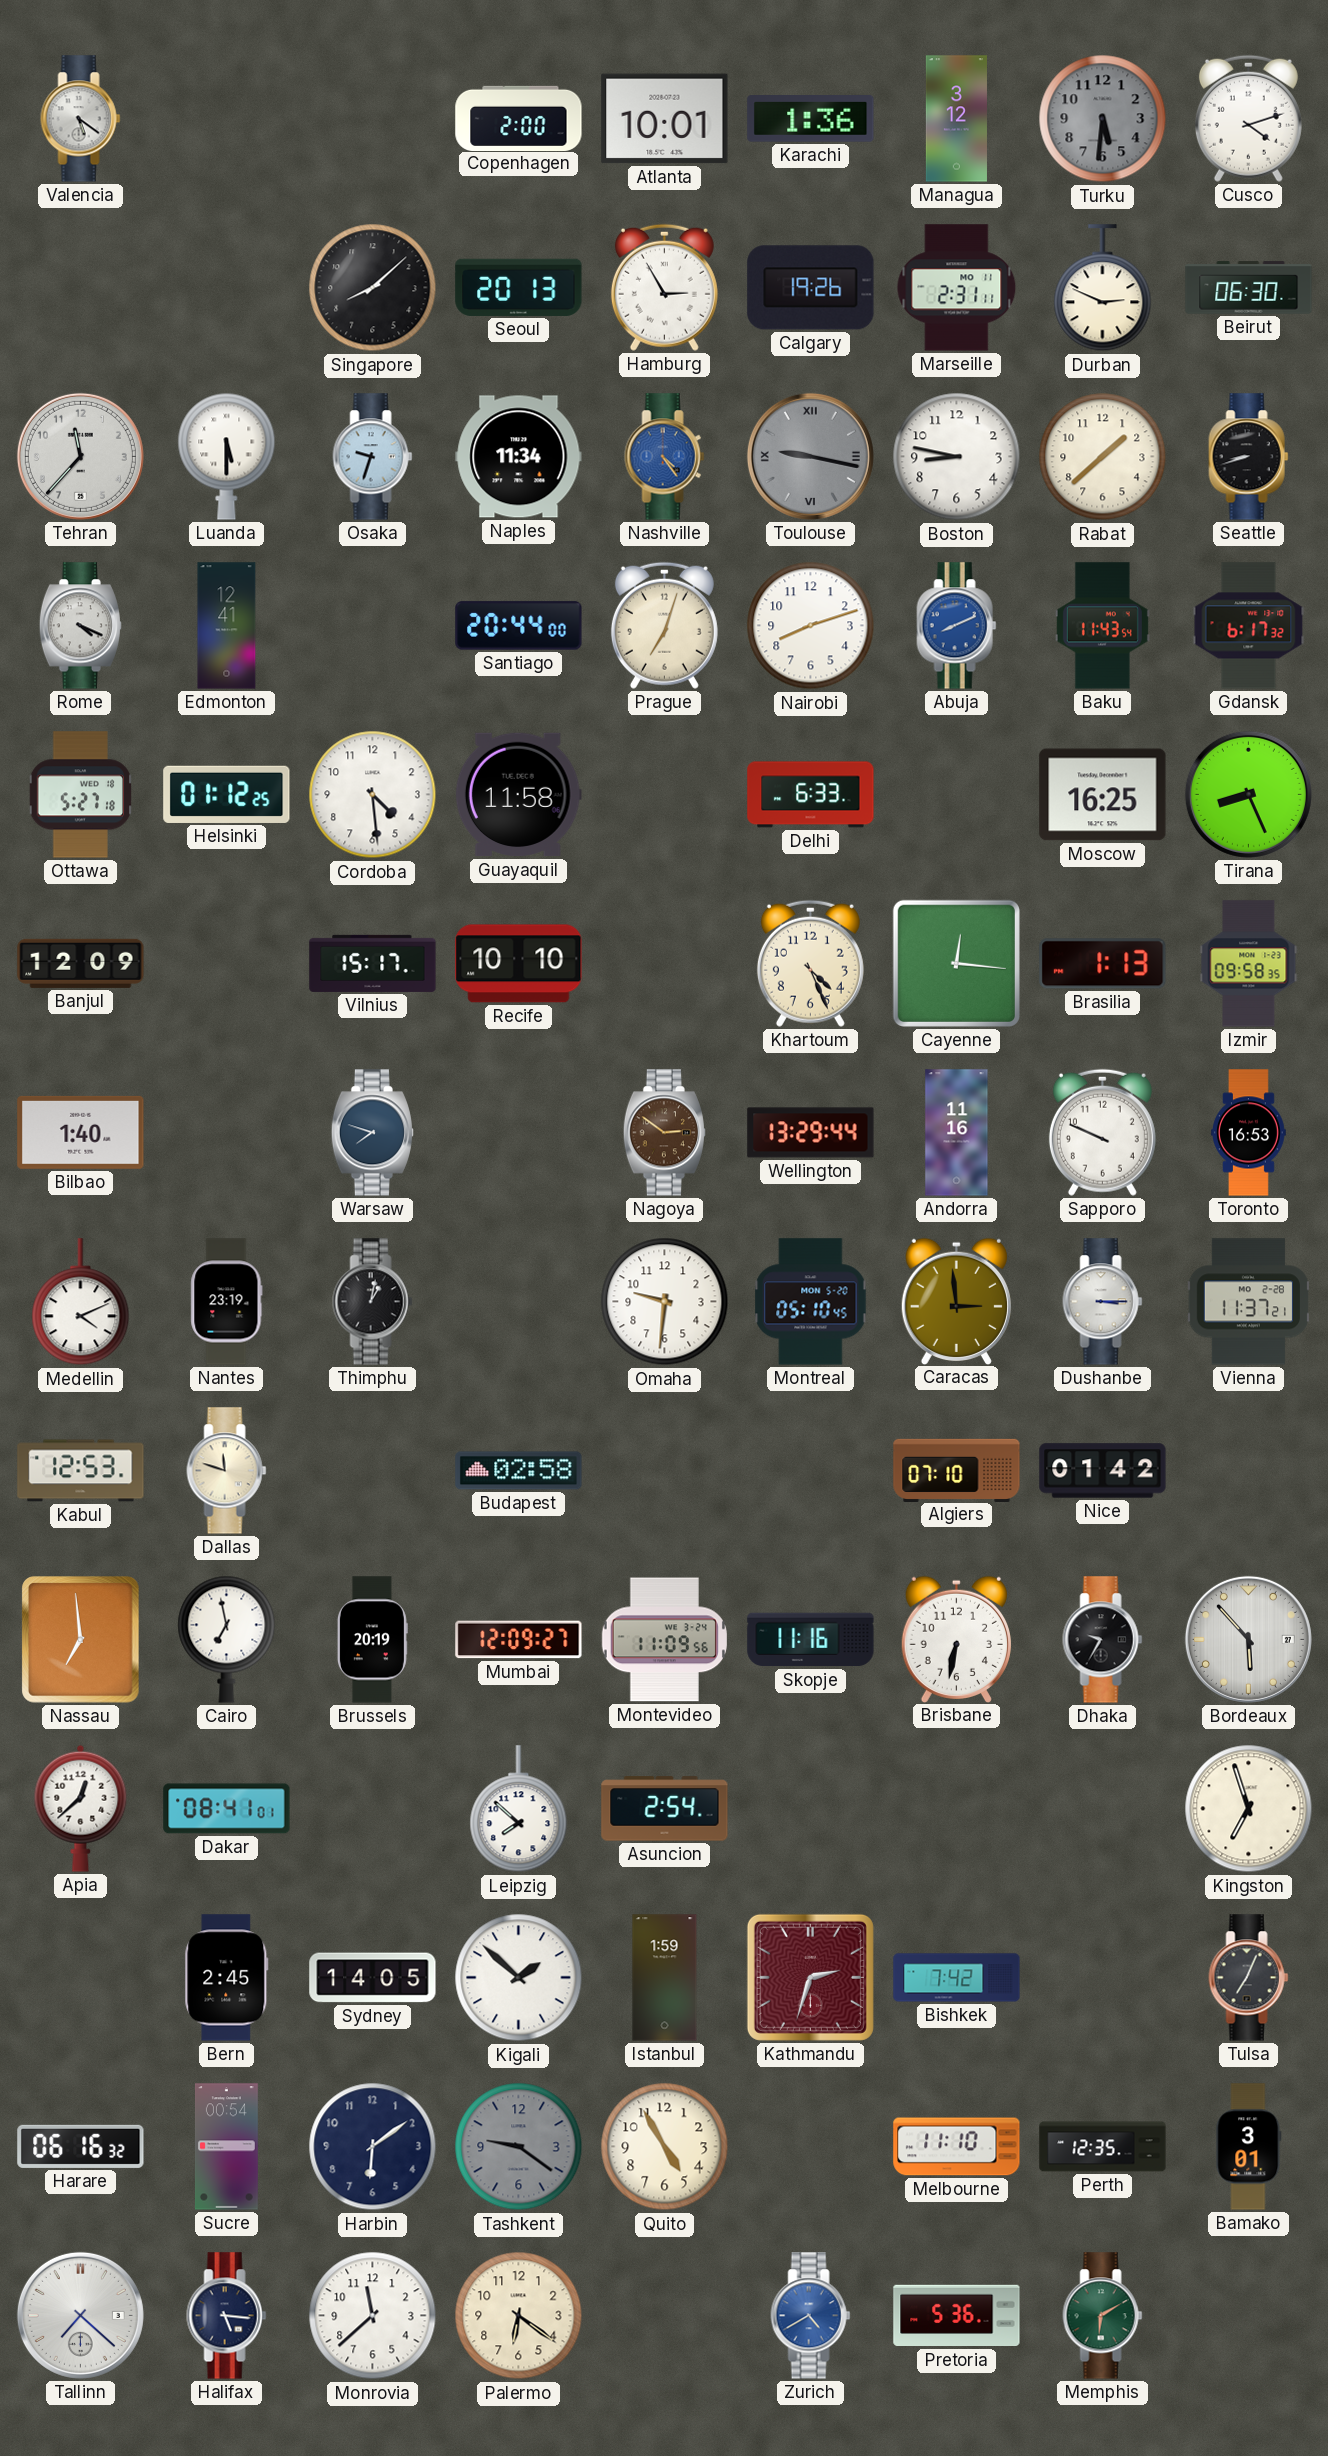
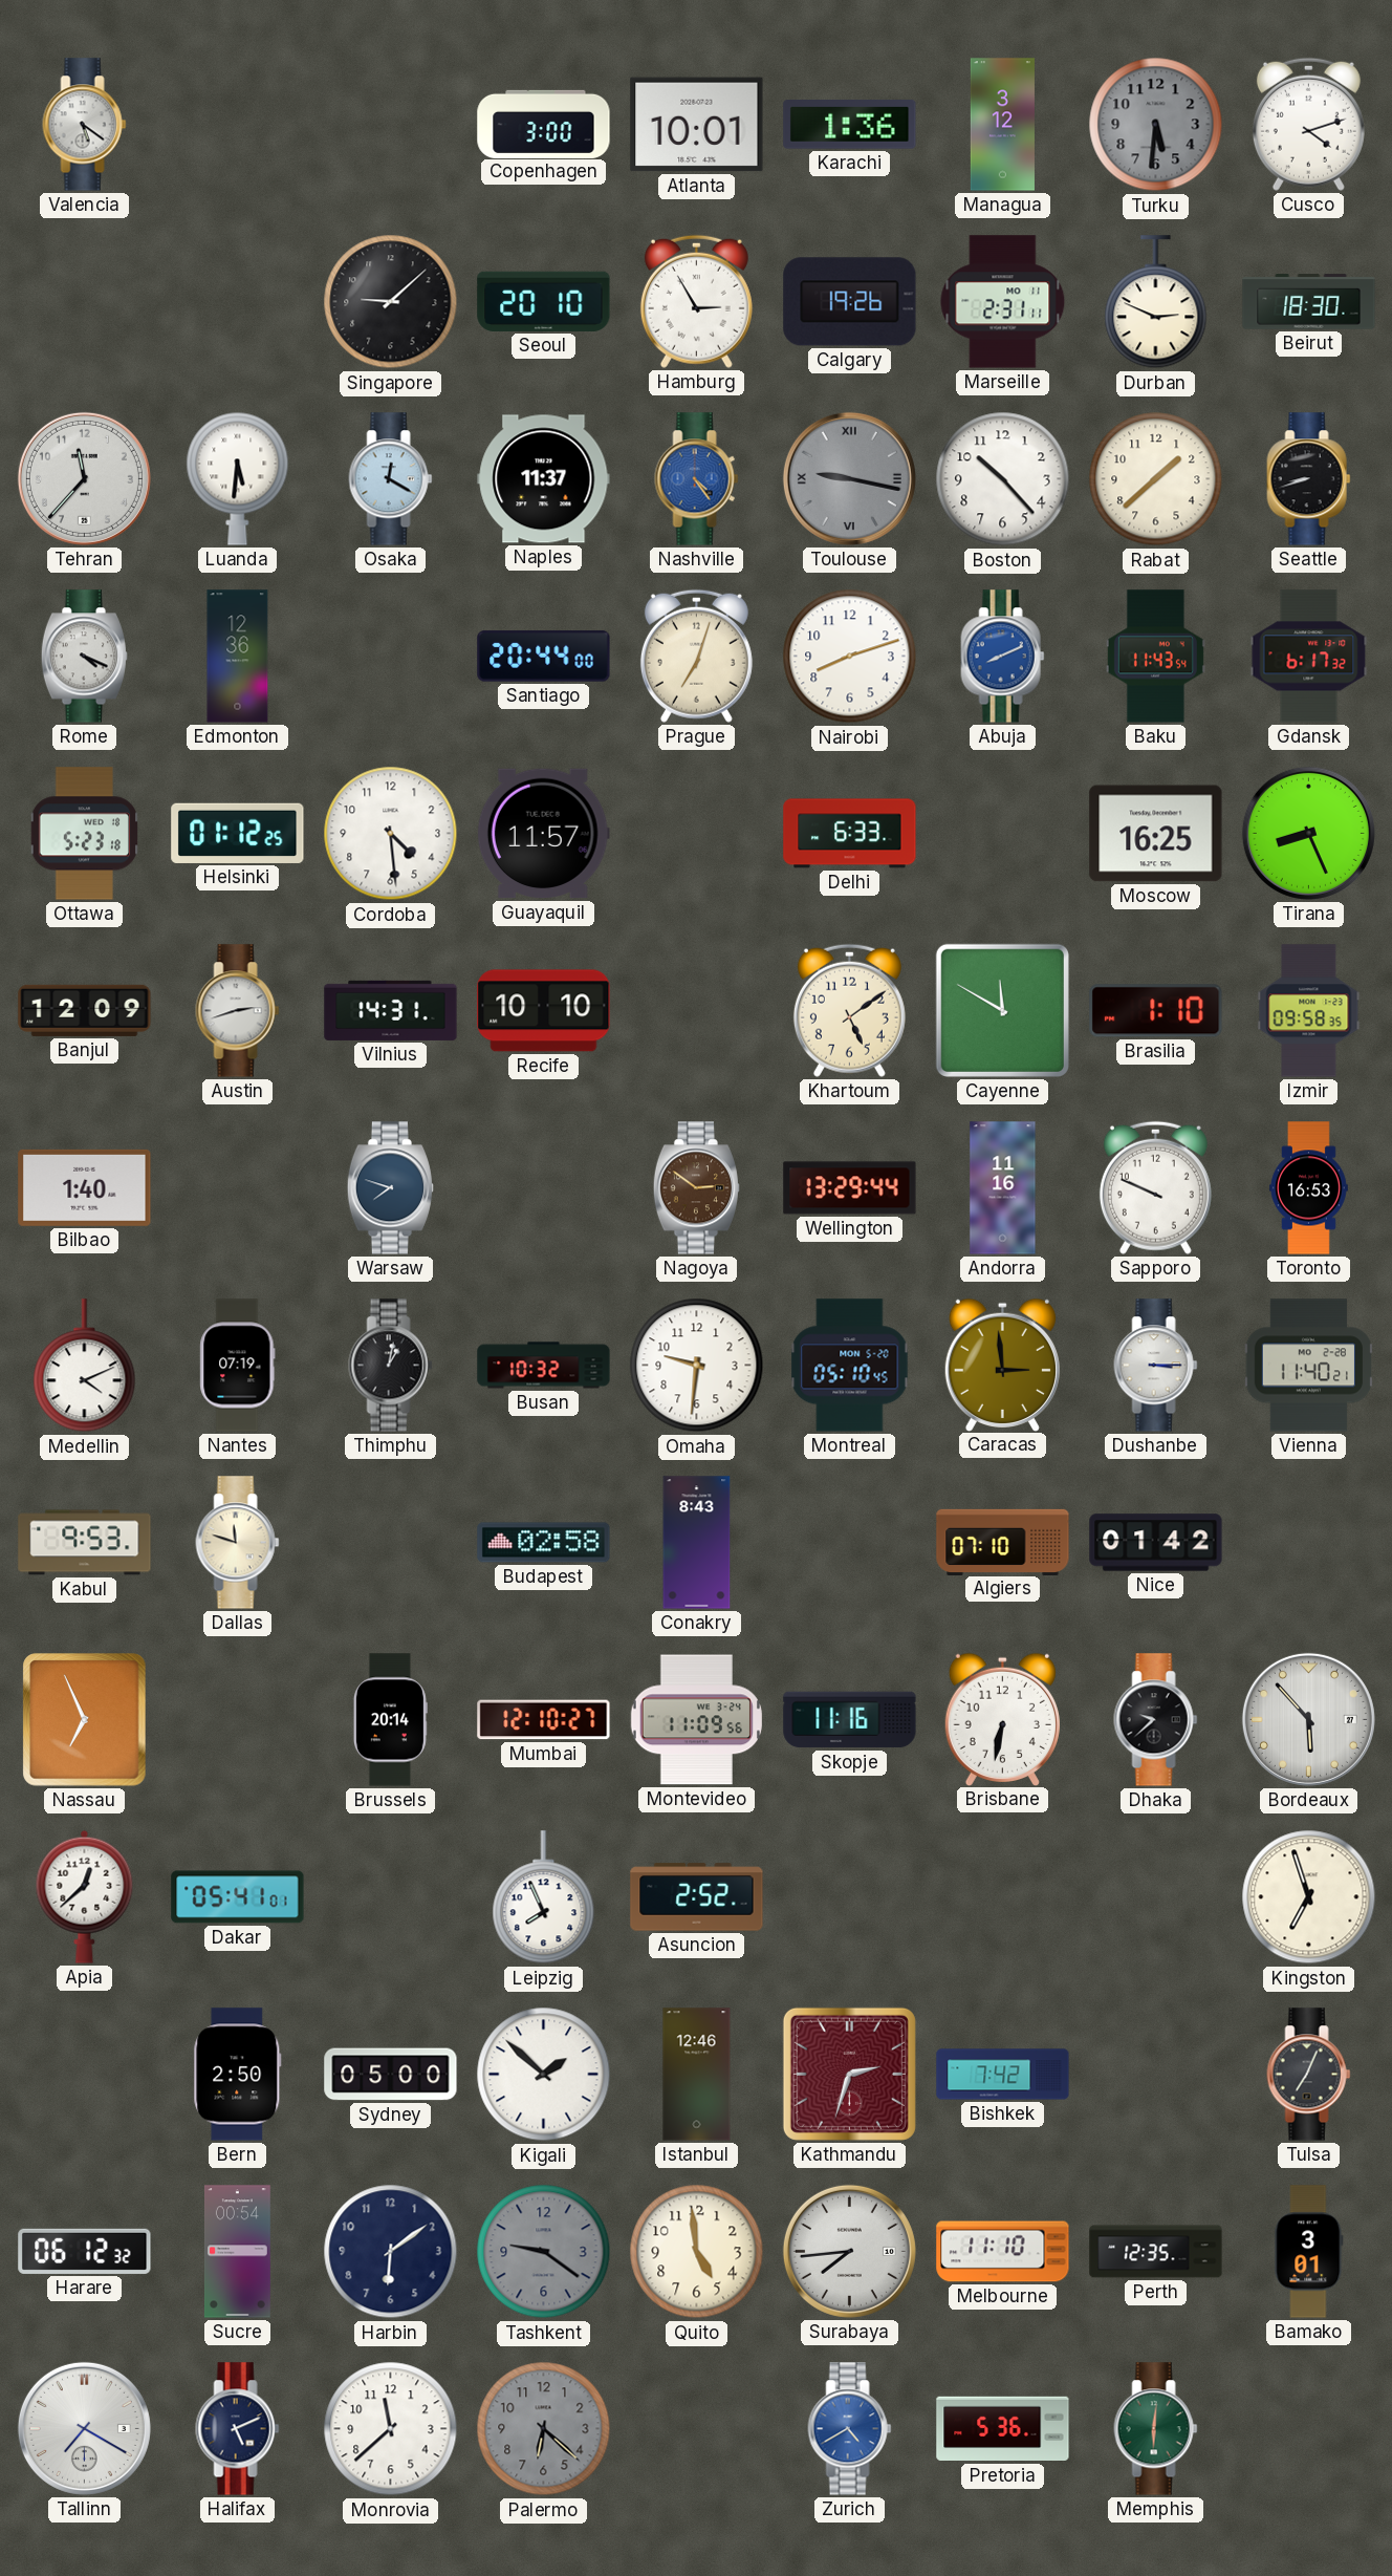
Copenhagen: 2:00 -> 3:00
Singapore: 8:08 -> 9:08
Seoul: 20:13 -> 20:10
Beirut: 06:30 -> 18:30
Luanda: 5:30 -> 5:31
Osaka: 9:33 -> 12:20
Naples: 11:34 -> 11:37
Boston: 8:47 -> 10:23
Edmonton: 12:41 -> 12:36
Ottawa: 5:27 -> 5:23
Guayaquil: 11:58 -> 11:57
Austin: none -> 2:42
Vilnius: 15:17 -> 14:31
Khartoum: 4:26 -> 5:09
Cayenne: 12:16 -> 11:50
Brasilia: 1:13 -> 1:10
Nantes: 23:19 -> 07:19
Busan: none -> 10:32
Vienna: 11:37 -> 11:40
Kabul: 12:53 -> 9:53
Conakry: none -> 8:43
Nassau: 6:59 -> 6:56
Cairo: 6:58 -> none
Brussels: 20:19 -> 20:14
Mumbai: 12:09 -> 12:10
Dhaka: 9:35 -> 9:38
Dakar: 08:41 -> 05:41
Leipzig: 7:52 -> 7:56
Asuncion: 2:54 -> 2:52
Bern: 2:45 -> 2:50
Sydney: 14:05 -> 05:00
Istanbul: 1:59 -> 12:46
Harare: 06:16 -> 06:12
Quito: 4:55 -> 4:59
Surabaya: none -> 7:44
Tallinn: 7:22 -> 7:20
Halifax: 5:16 -> 5:11
Palermo: 6:21 -> 6:22
Palermo dial: cream -> grey
Memphis: 6:10 -> 6:01
